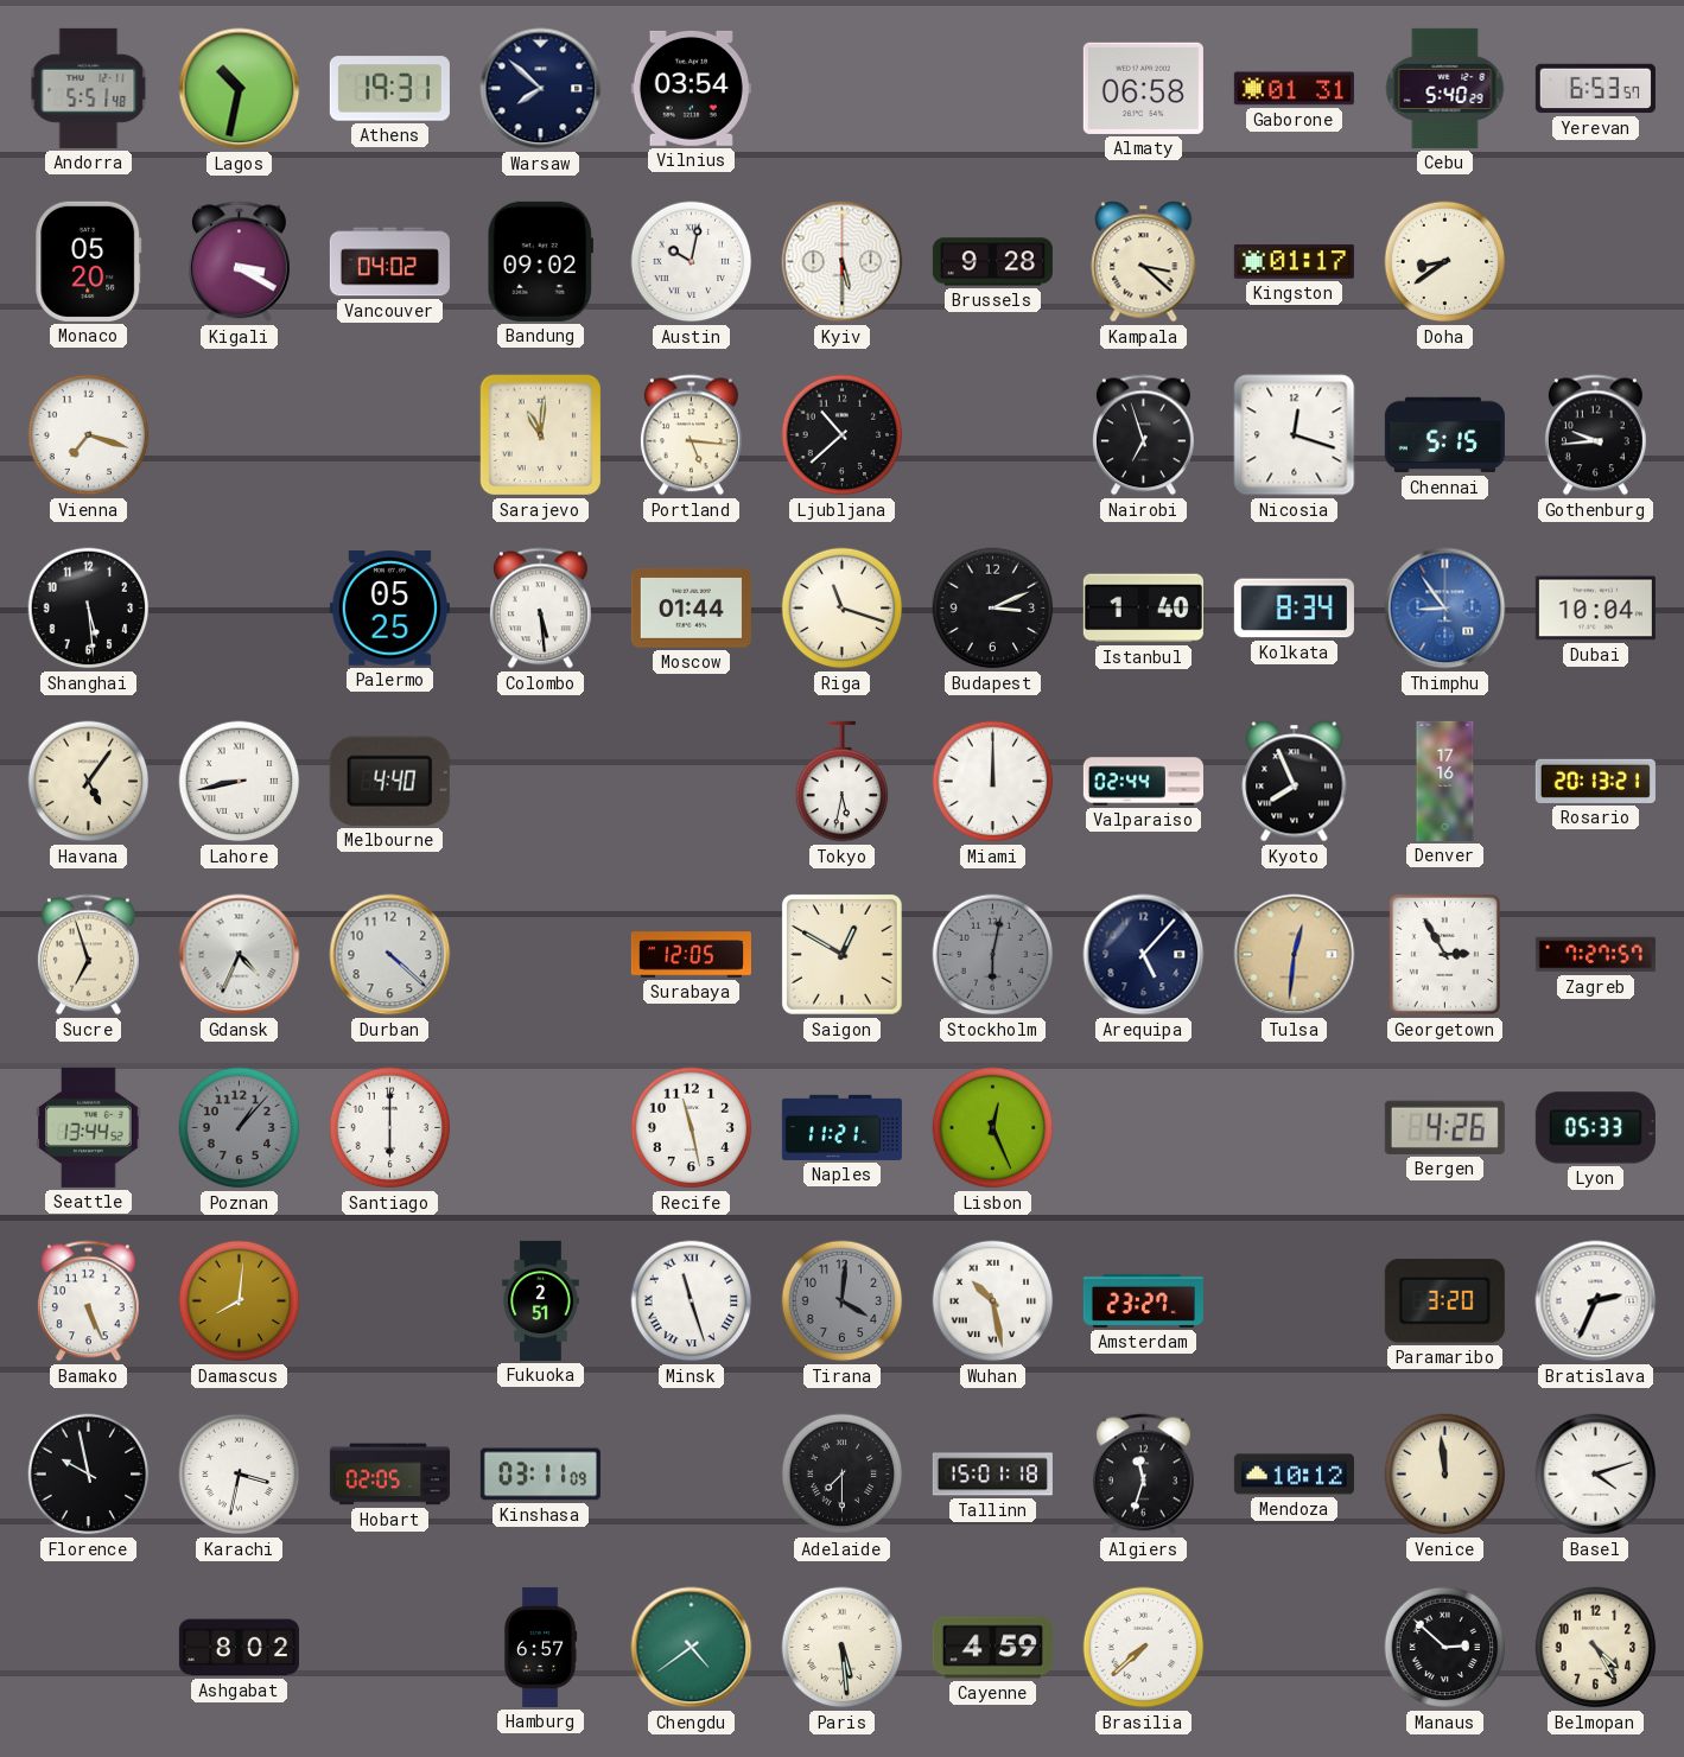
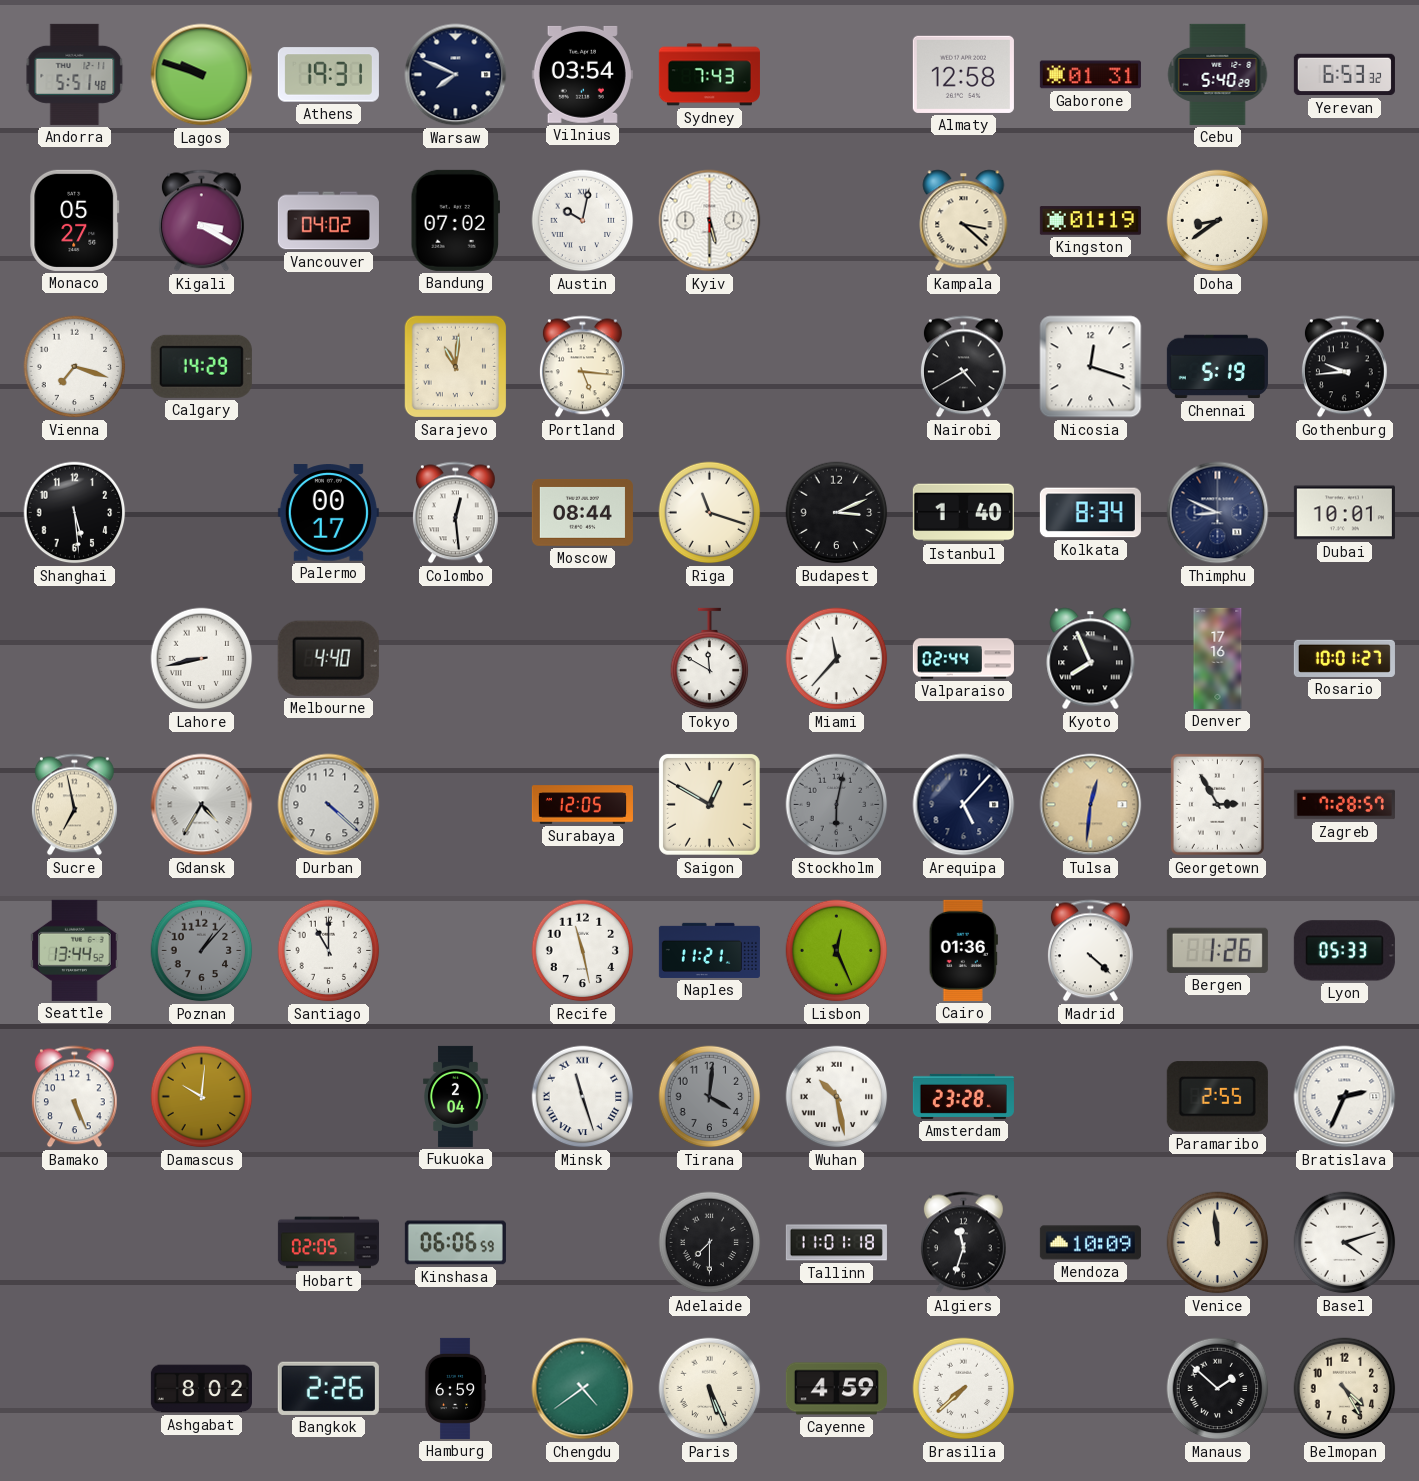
Lagos: 10:32 -> 9:48
Warsaw: 7:52 -> 7:49
Sydney: none -> 7:43
Almaty: 06:58 -> 12:58
Yerevan: 6:53:57 -> 6:53:32
Monaco: 05:20 -> 05:27
Bandung: 09:02 -> 07:02
Brussels: 9:28 -> none
Kingston: 01:17 -> 01:19
Calgary: none -> 14:29
Ljubljana: 10:38 -> none
Nairobi: 6:57 -> 4:40
Chennai: 5:15 -> 5:19
Palermo: 05:25 -> 00:17
Colombo: 5:29 -> 12:29
Moscow: 01:44 -> 08:44
Thimphu: 8:54 -> 8:49
Thimphu dial: blue -> navy
Dubai: 10:04 -> 10:01
Havana: 5:06 -> none
Tokyo: 5:32 -> 11:50
Miami: 12:00 -> 11:37
Rosario: 20:13 -> 10:01
Sucre: 6:57 -> 6:58
Gdansk: 4:34 -> 4:35
Zagreb: 7:27 -> 7:28
Santiago: 6:00 -> 11:00
Cairo: none -> 01:36
Madrid: none -> 4:22
Bergen: 4:26 -> 1:26
Damascus: 8:01 -> 10:01
Fukuoka: 2:51 -> 2:04
Amsterdam: 23:27 -> 23:28
Paramaribo: 3:20 -> 2:55
Florence: 9:58 -> none
Karachi: 3:32 -> none
Kinshasa: 03:11 -> 06:06
Tallinn: 15:01 -> 11:01
Mendoza: 10:12 -> 10:09
Bangkok: none -> 2:26
Hamburg: 6:57 -> 6:59
Paris: 5:29 -> 5:26
Manaus: 2:52 -> 1:52
